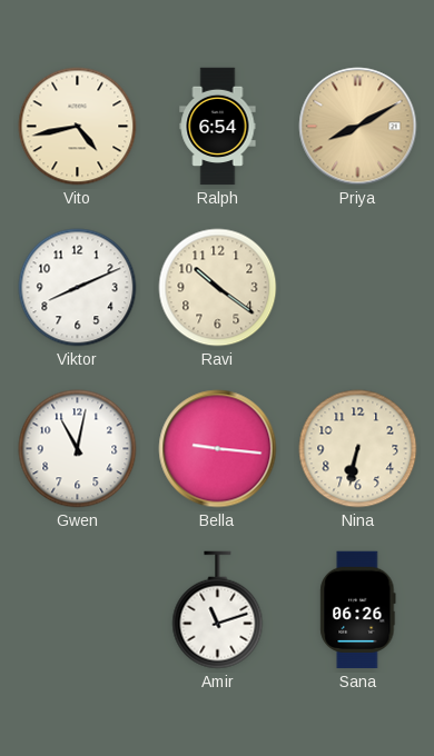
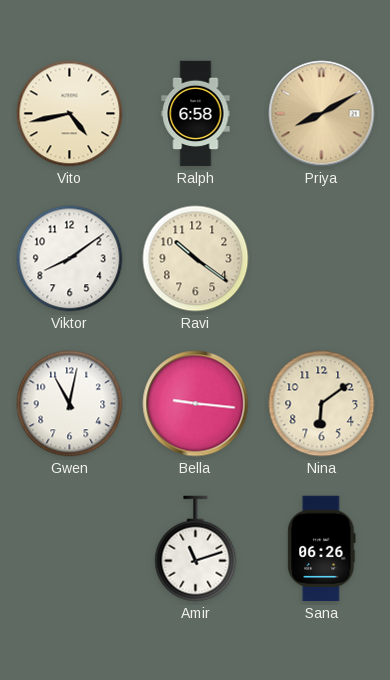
Ralph: 6:54 -> 6:58
Viktor: 8:11 -> 8:09
Nina: 6:32 -> 6:09
